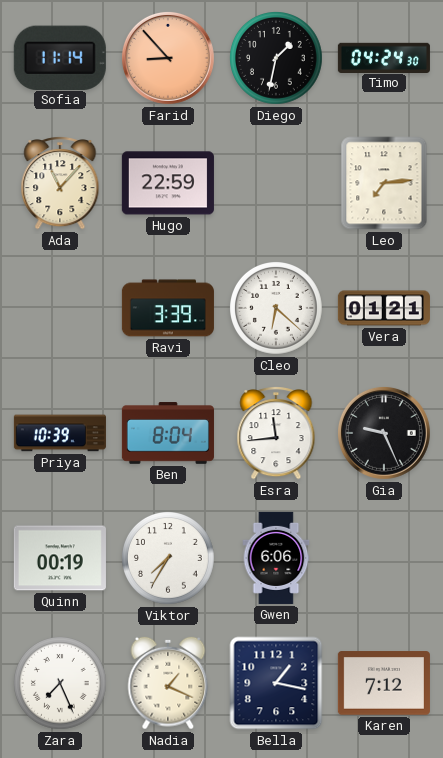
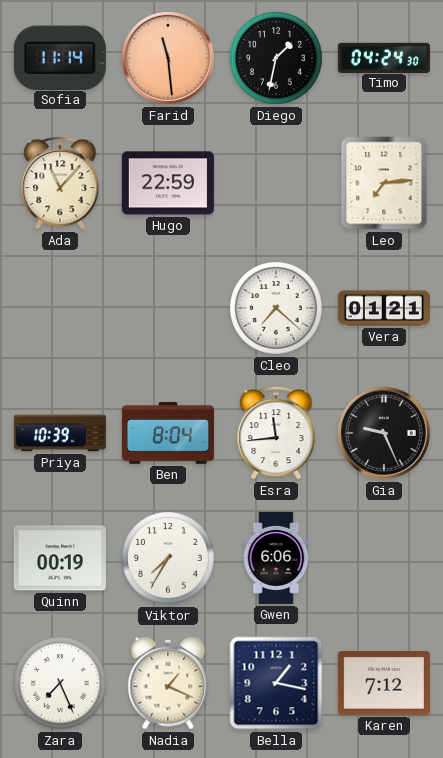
Farid: 8:53 -> 11:29
Ravi: 3:39 -> none
Cleo: 6:22 -> 7:22
